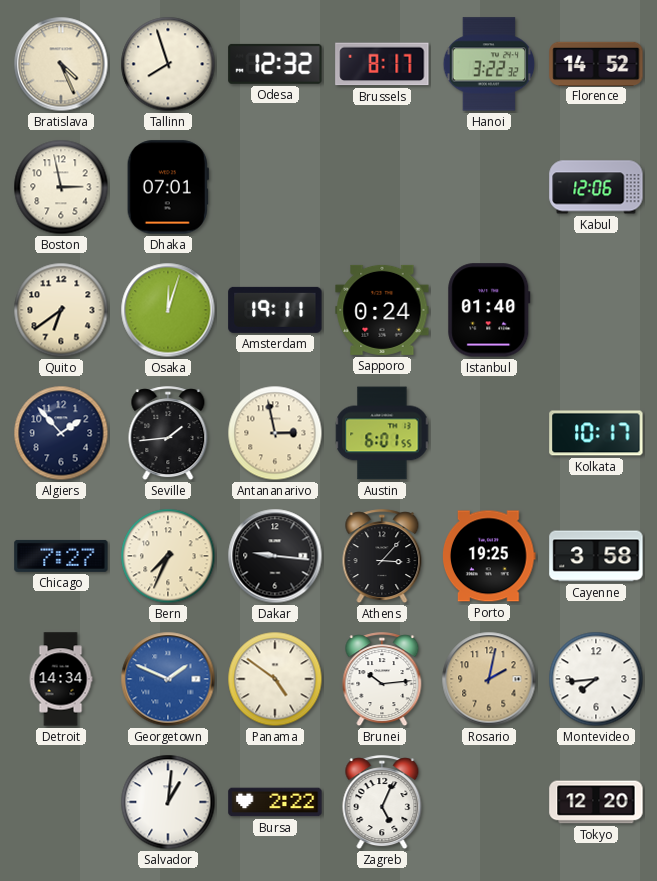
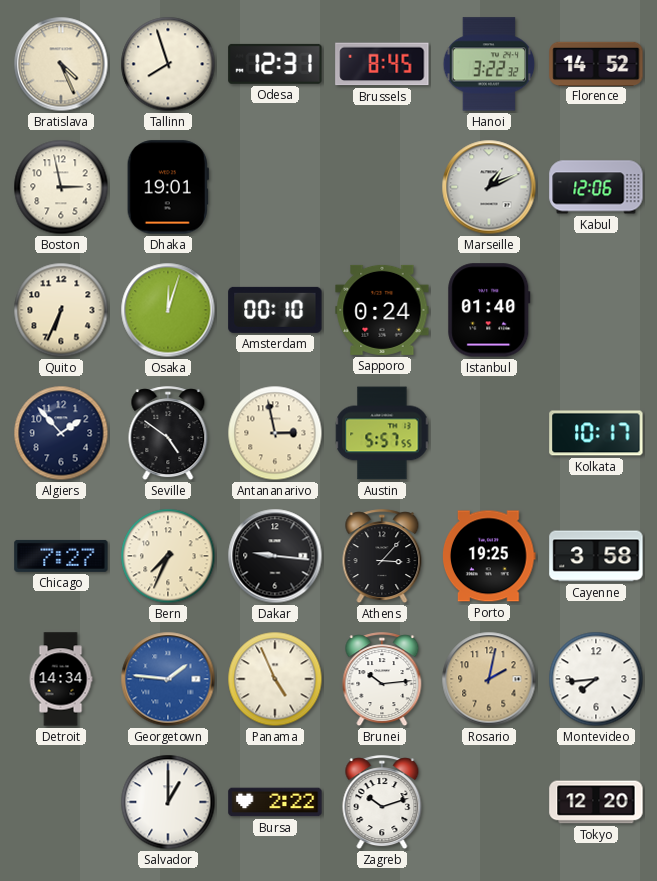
Odesa: 12:32 -> 12:31
Brussels: 8:17 -> 8:45
Dhaka: 07:01 -> 19:01
Marseille: none -> 1:11
Quito: 6:39 -> 6:34
Amsterdam: 19:11 -> 00:10
Seville: 1:44 -> 4:51
Austin: 6:01 -> 5:57
Georgetown: 1:49 -> 1:46
Panama: 4:51 -> 4:56
Salvador: 1:01 -> 1:00
Zagreb: 5:04 -> 10:12
